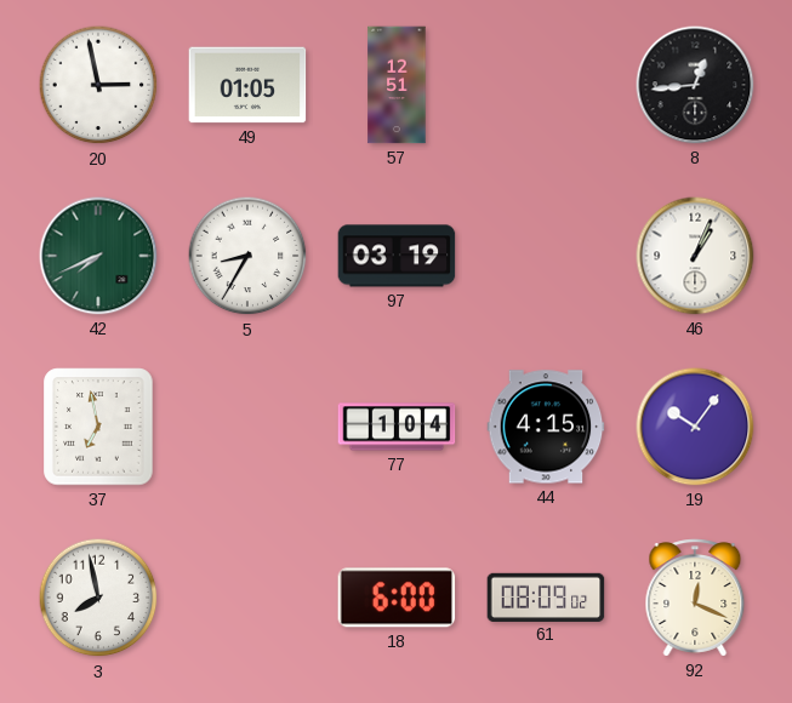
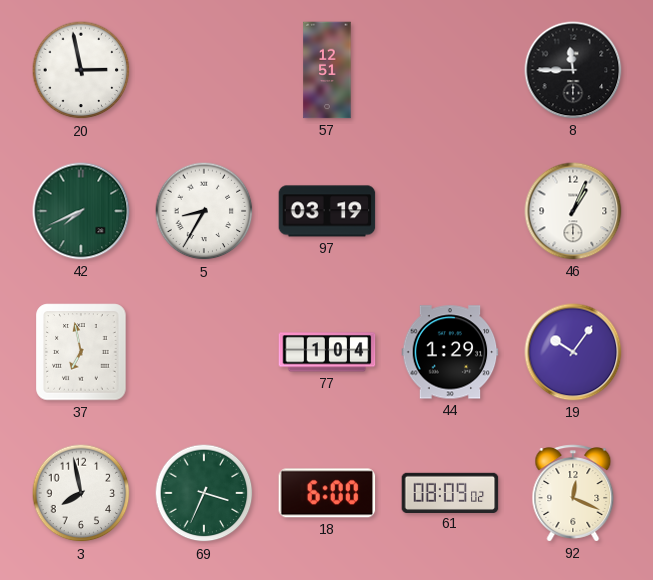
49: 01:05 -> none
8: 12:44 -> 11:45
44: 4:15 -> 1:29
69: none -> 3:34
